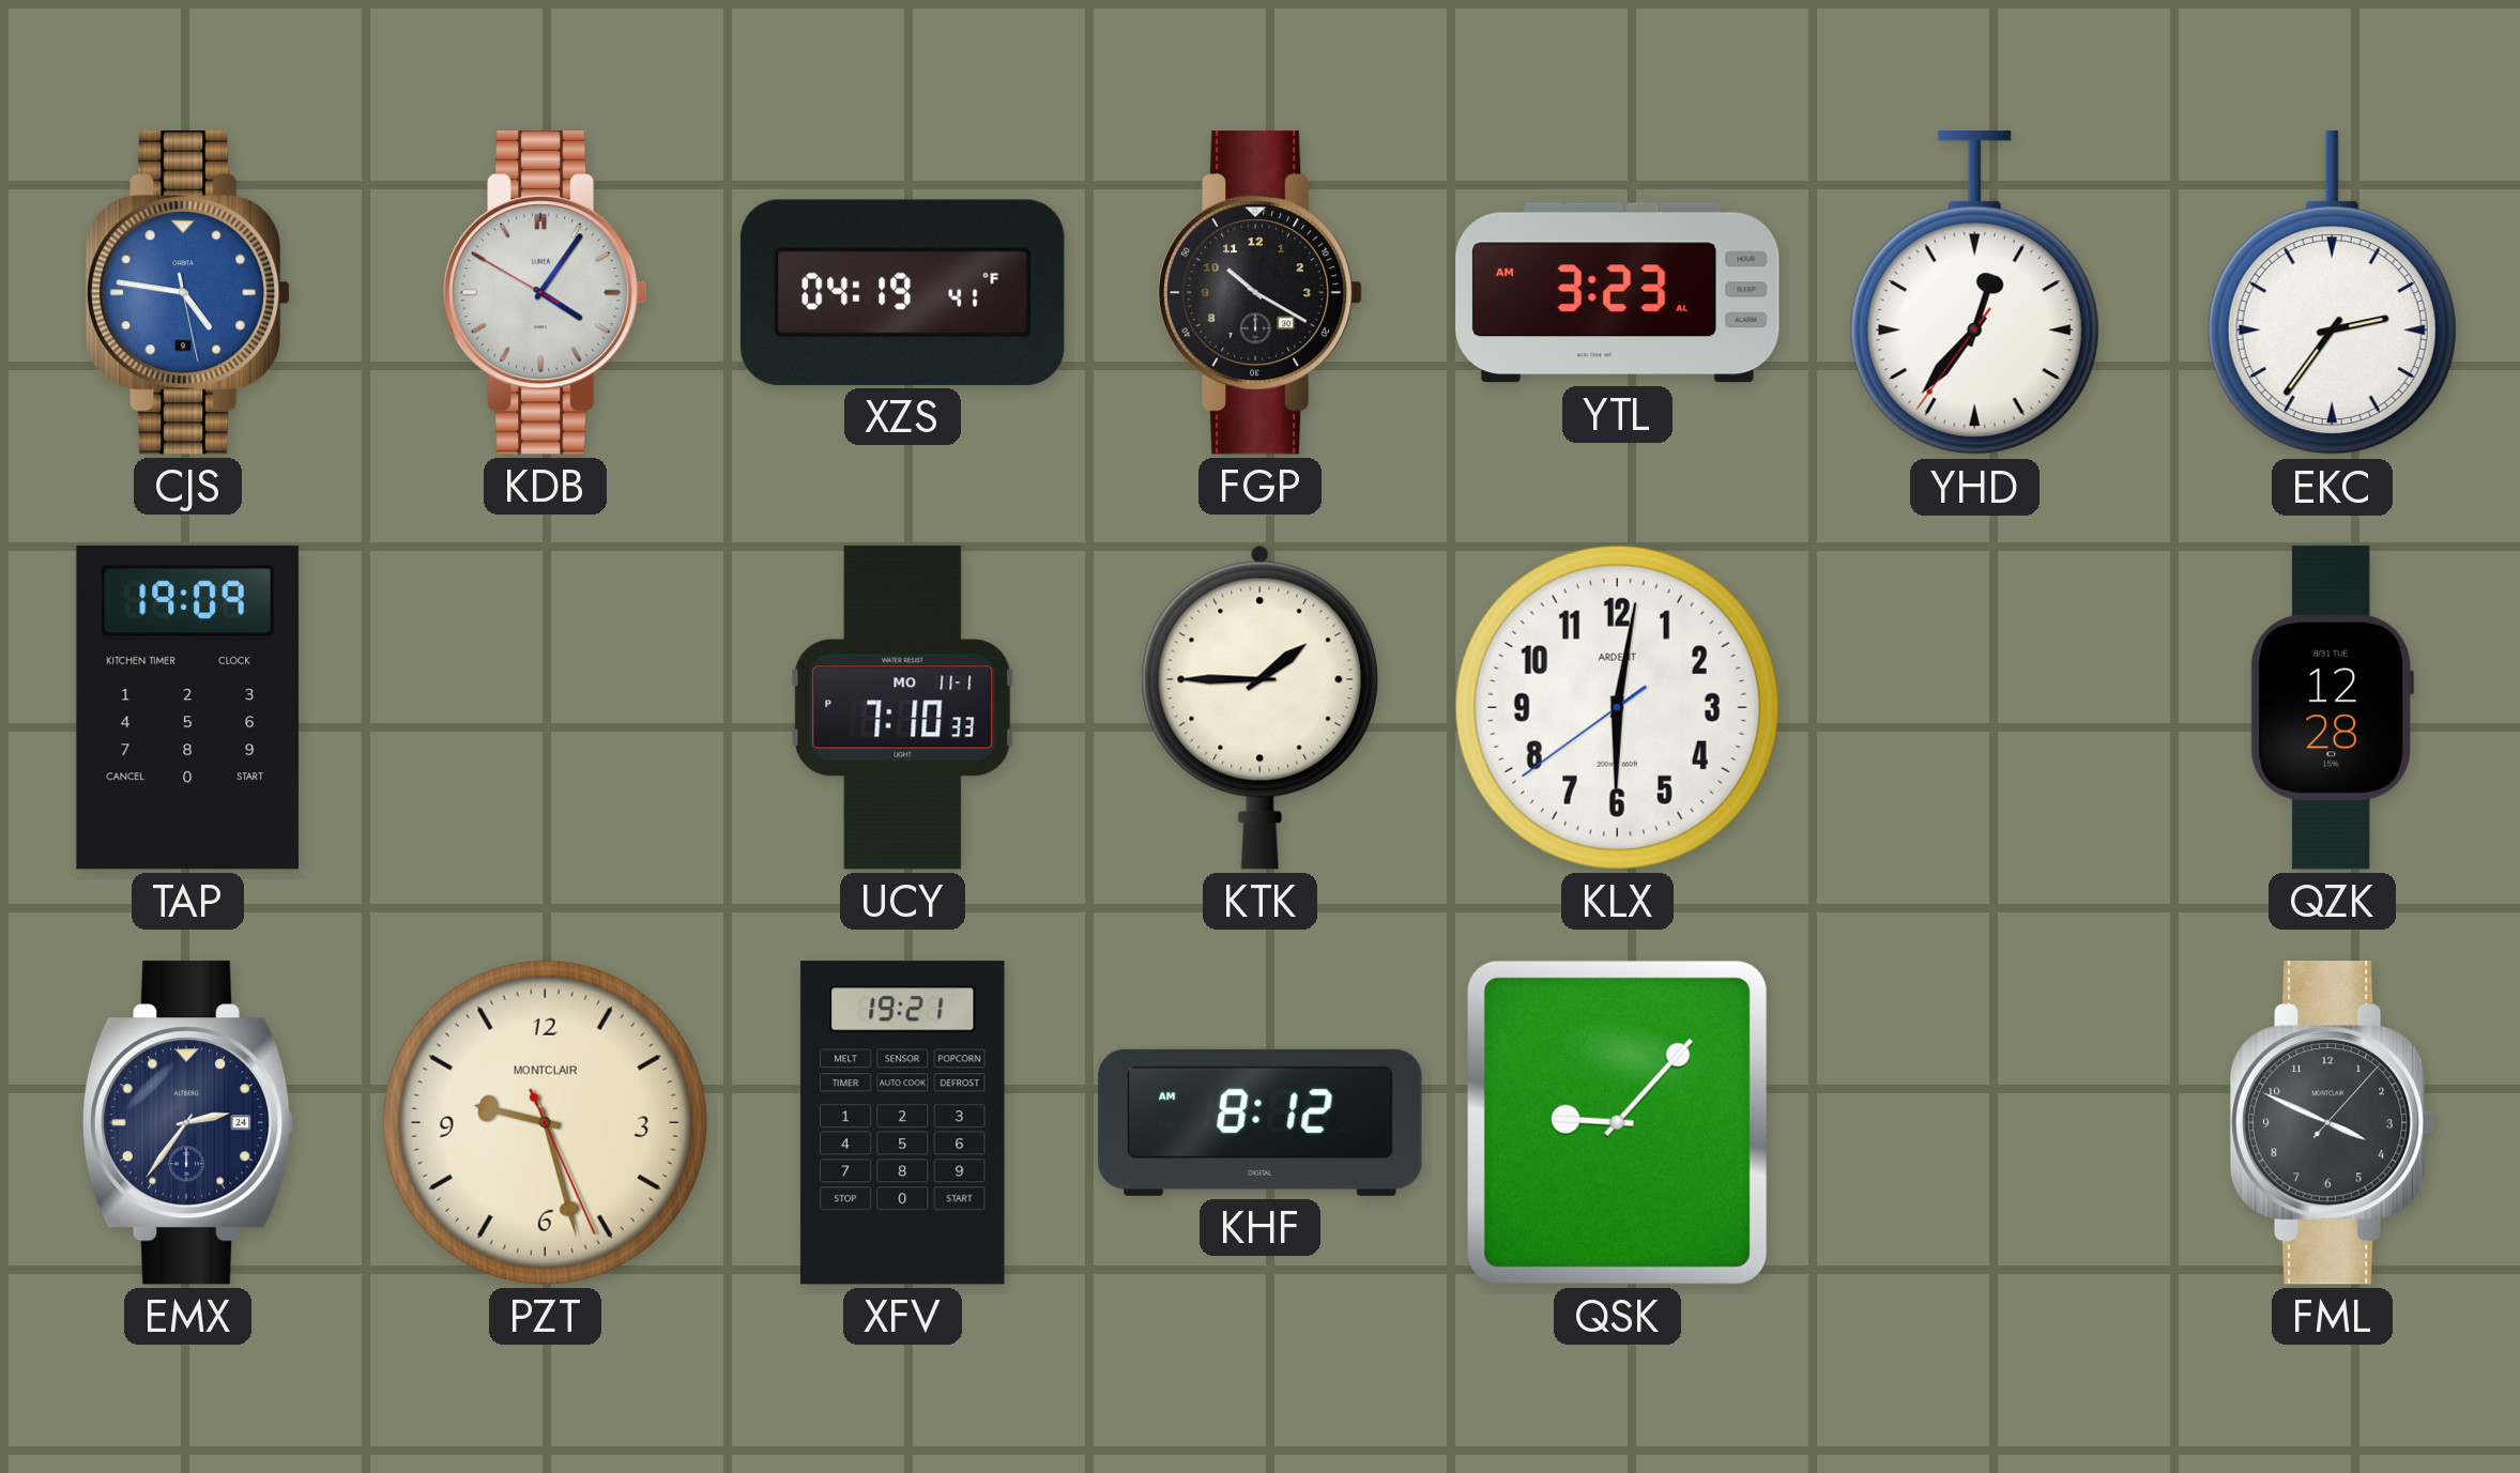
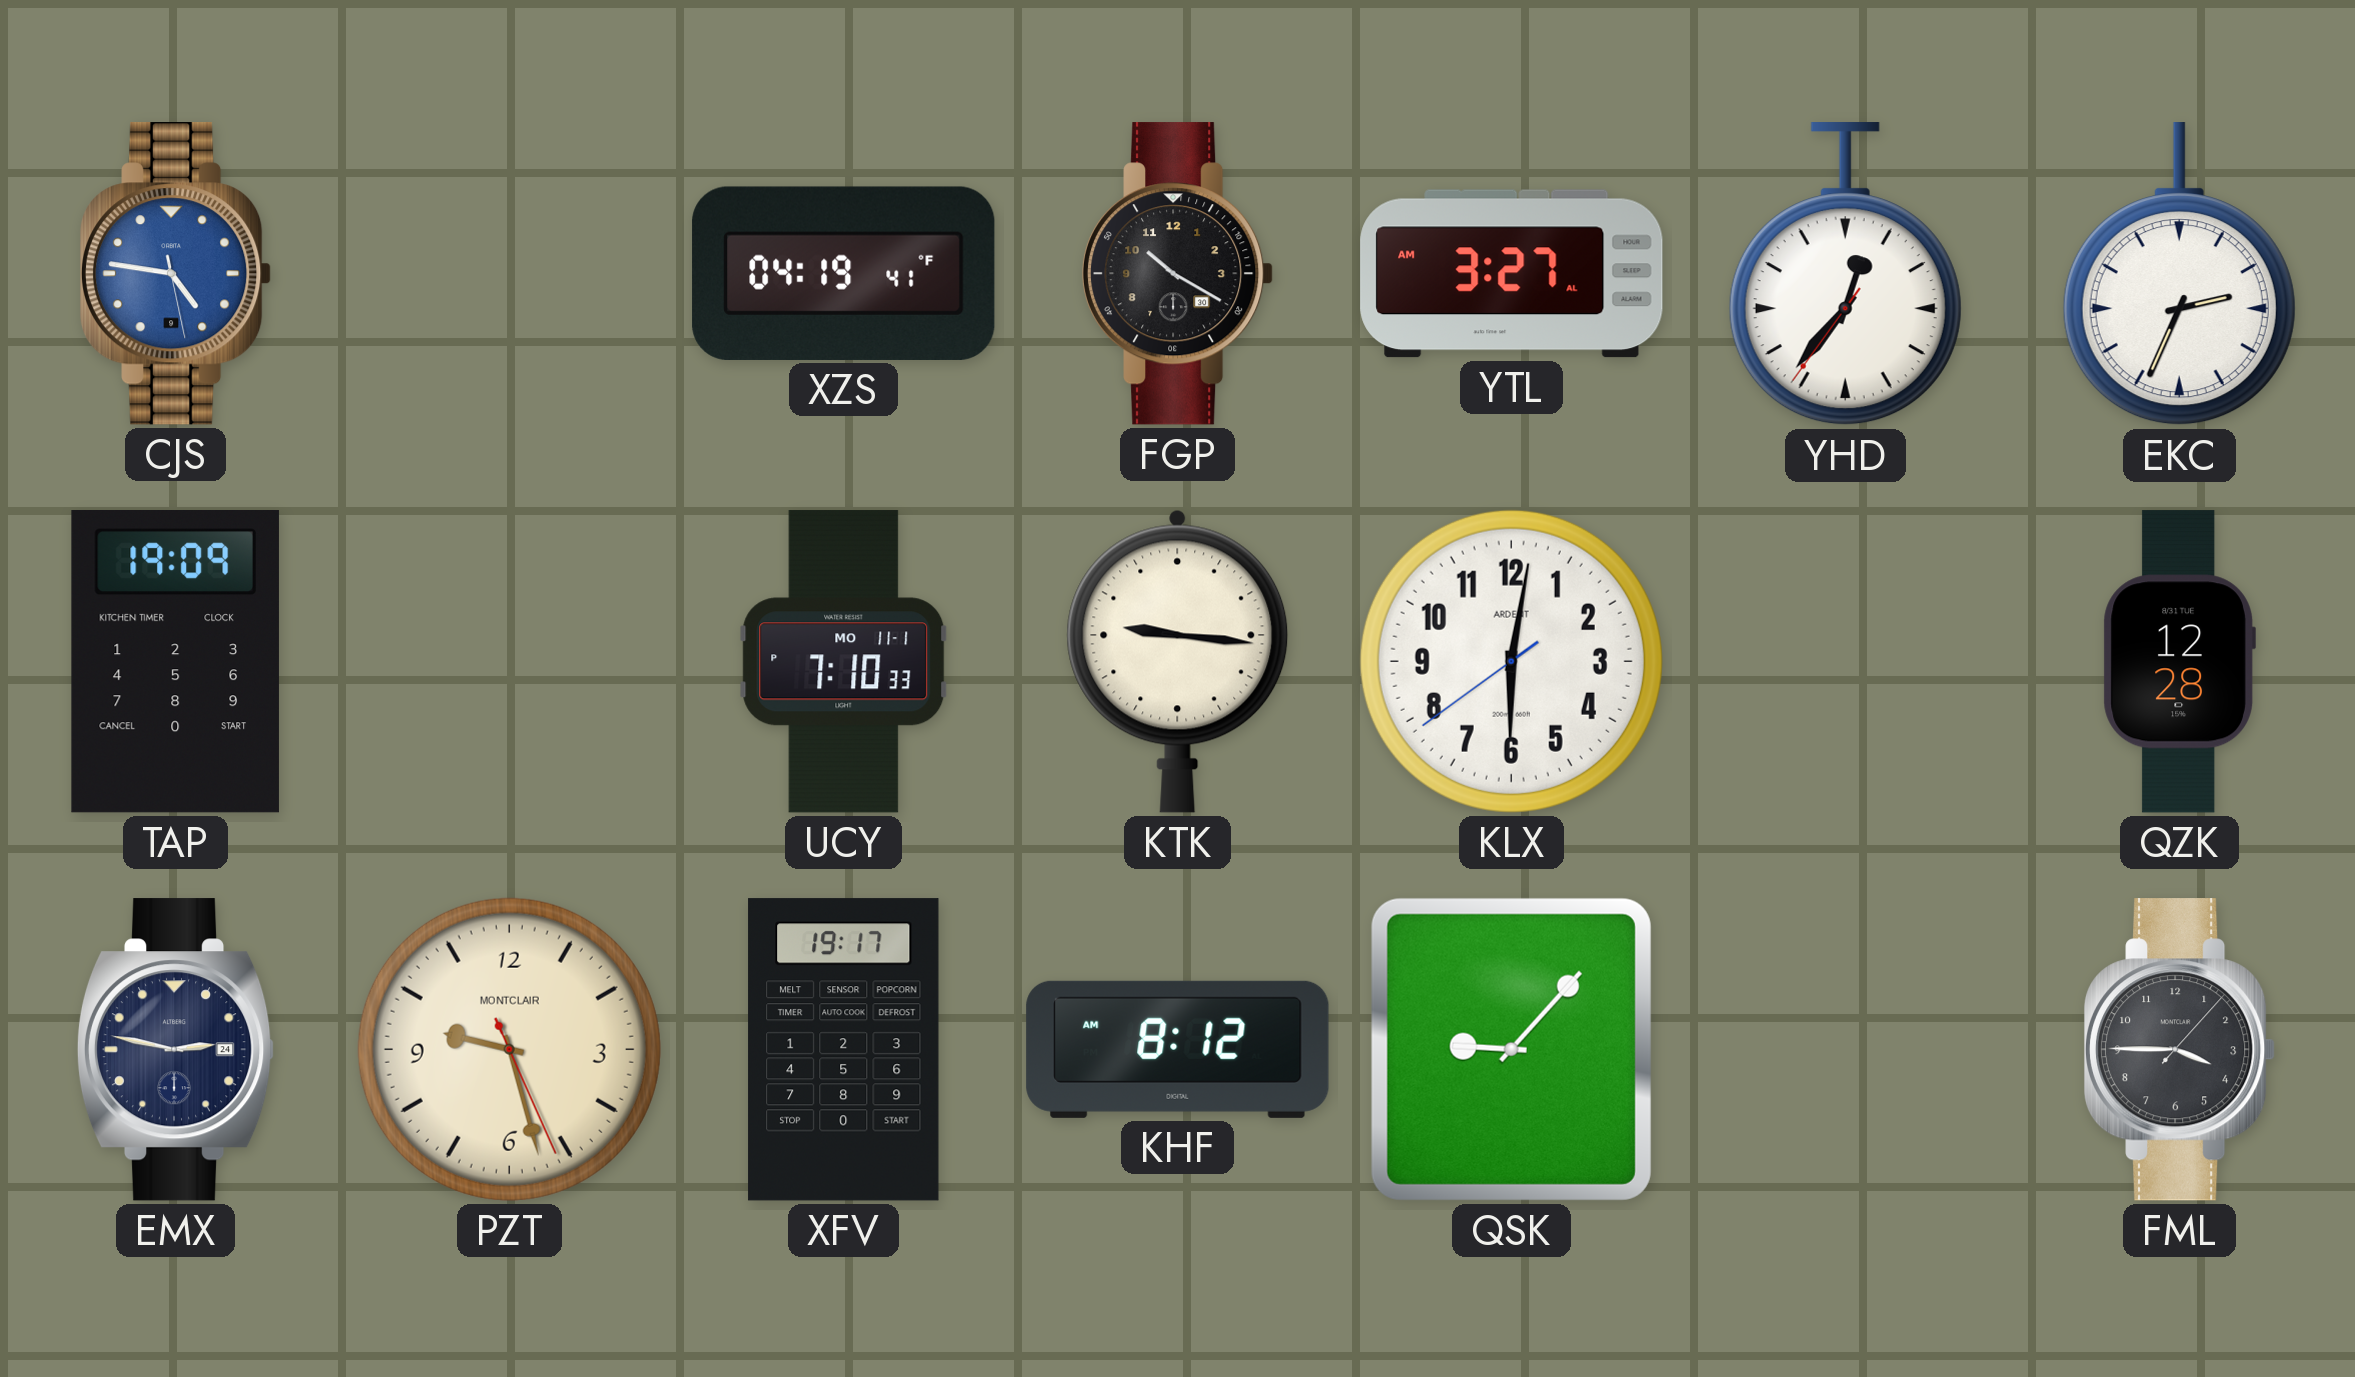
KDB: 4:05 -> none
YTL: 3:23 -> 3:27
EKC: 2:36 -> 2:34
KTK: 1:45 -> 9:16
EMX: 2:36 -> 2:47
XFV: 19:21 -> 19:17
FML: 3:49 -> 3:45
